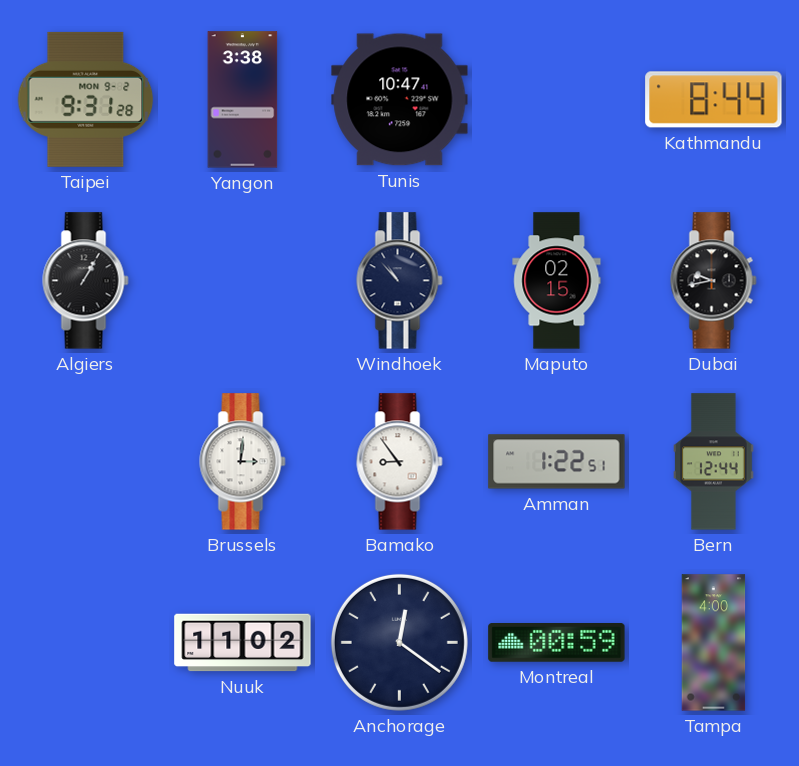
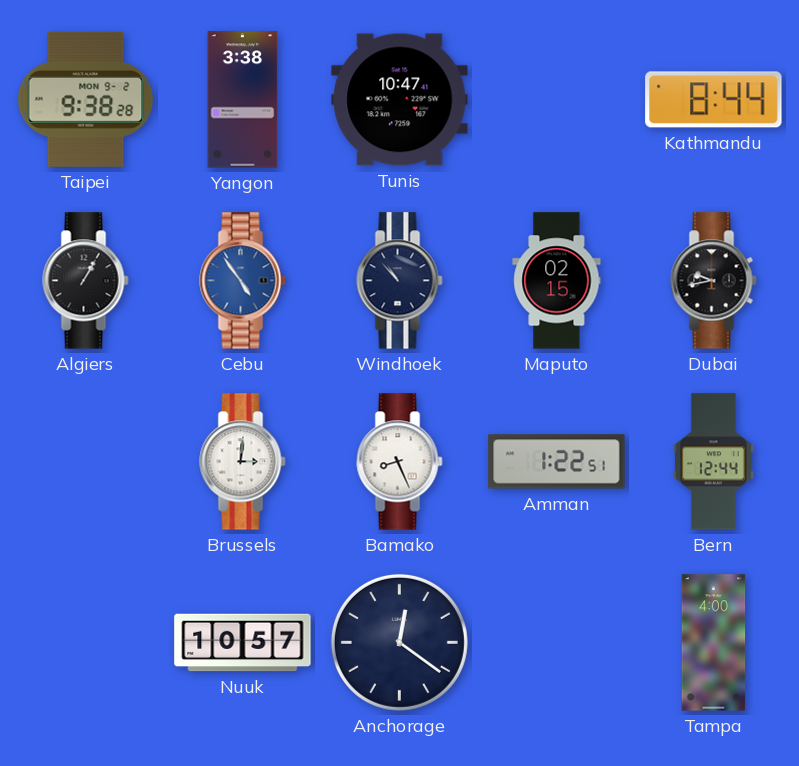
Taipei: 9:31 -> 9:38
Cebu: none -> 4:54
Bamako: 8:54 -> 8:26
Nuuk: 11:02 -> 10:57
Montreal: 00:59 -> none
